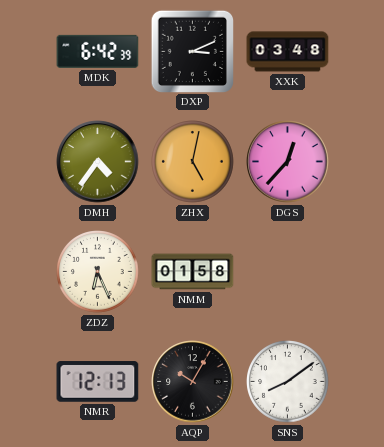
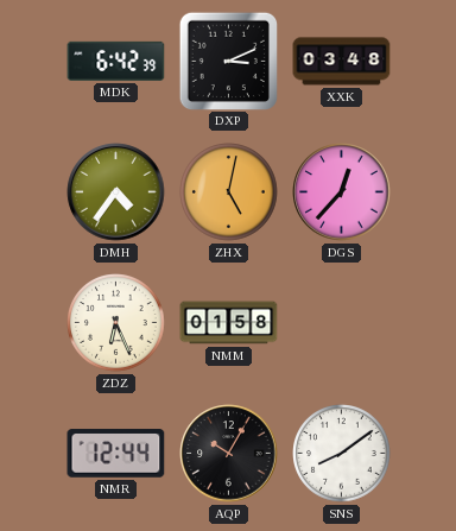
NMR: 12:13 -> 12:44
